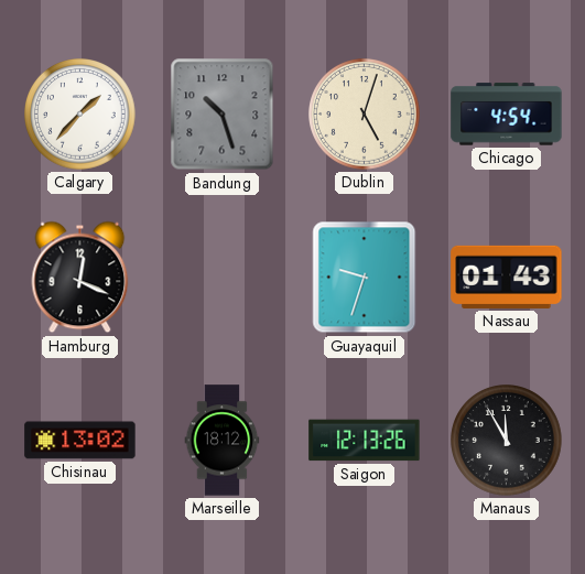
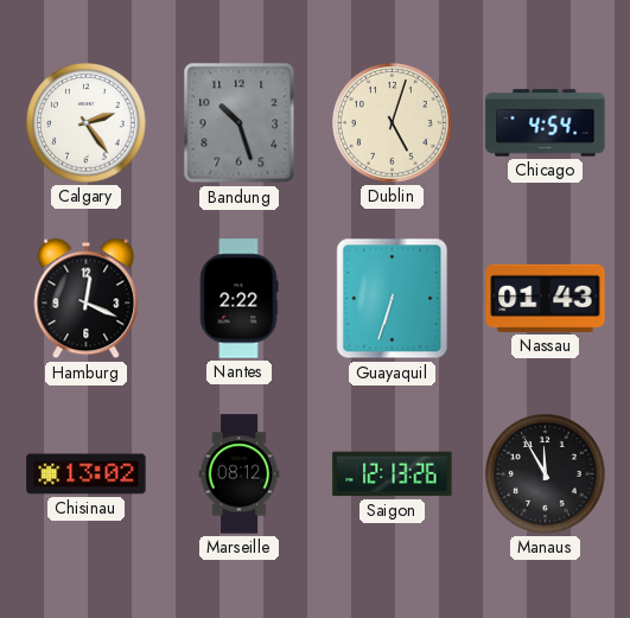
Calgary: 1:37 -> 2:24
Nantes: none -> 2:22
Guayaquil: 9:33 -> 6:33
Marseille: 18:12 -> 08:12
